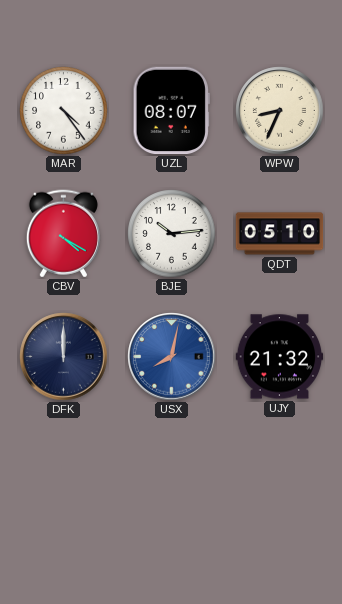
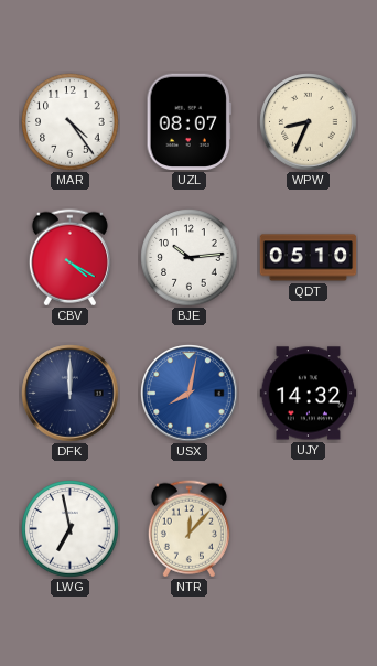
UJY: 21:32 -> 14:32
LWG: none -> 6:58
NTR: none -> 12:07
